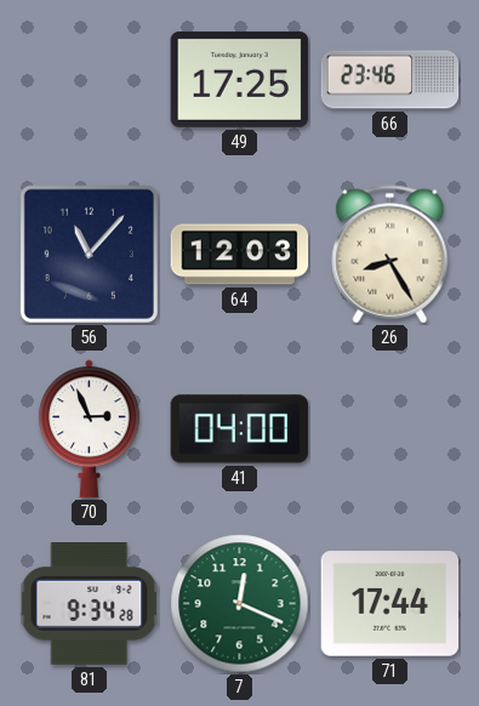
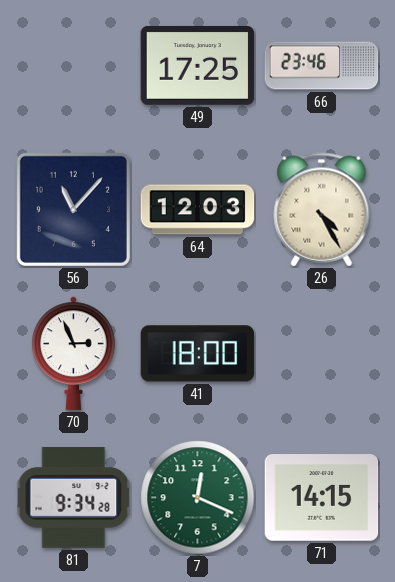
26: 8:25 -> 4:25
41: 04:00 -> 18:00
71: 17:44 -> 14:15
